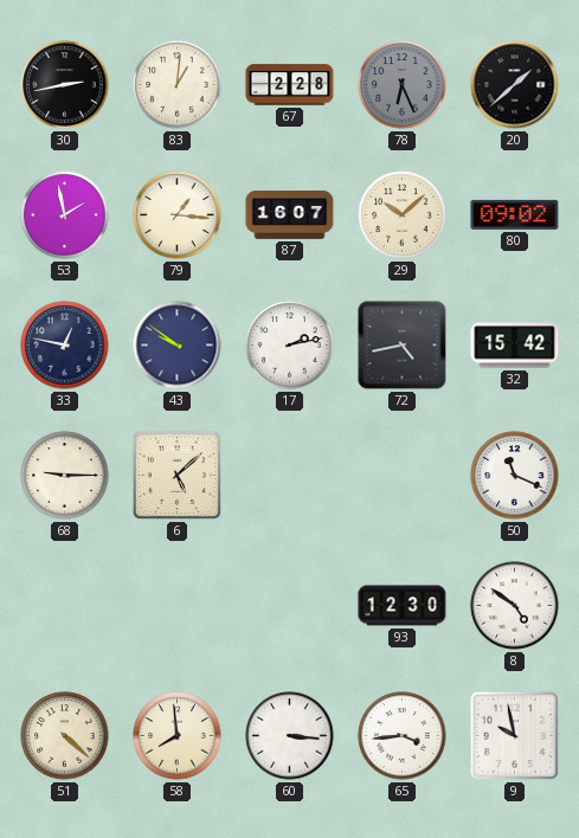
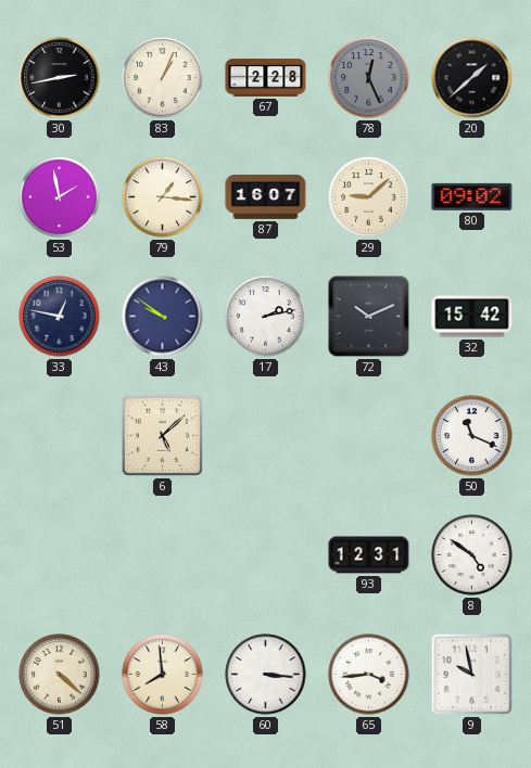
83: 1:01 -> 1:04
78: 6:26 -> 12:26
29: 10:08 -> 9:08
72: 4:43 -> 10:11
68: 9:15 -> none
93: 12:30 -> 12:31
